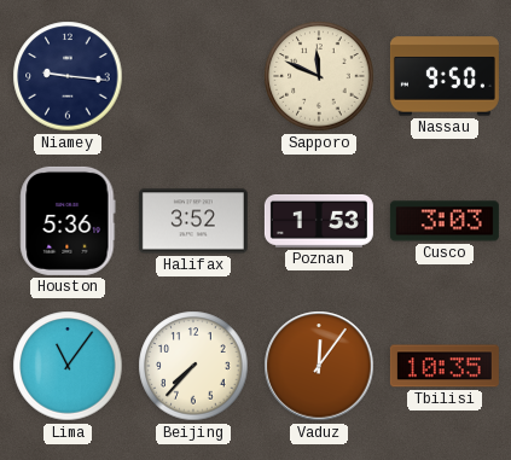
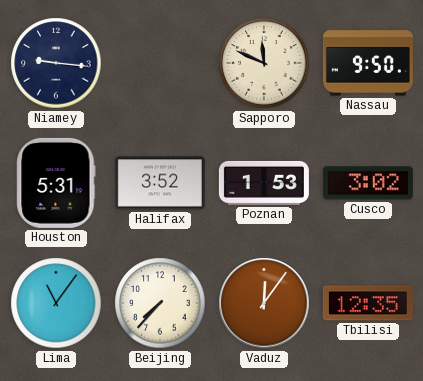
Houston: 5:36 -> 5:31
Cusco: 3:03 -> 3:02
Tbilisi: 10:35 -> 12:35
